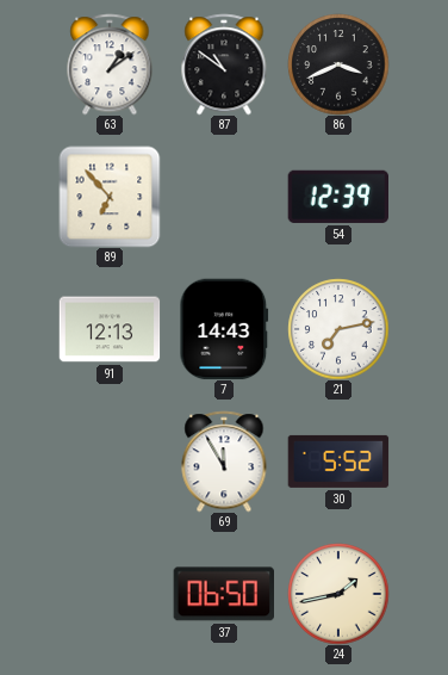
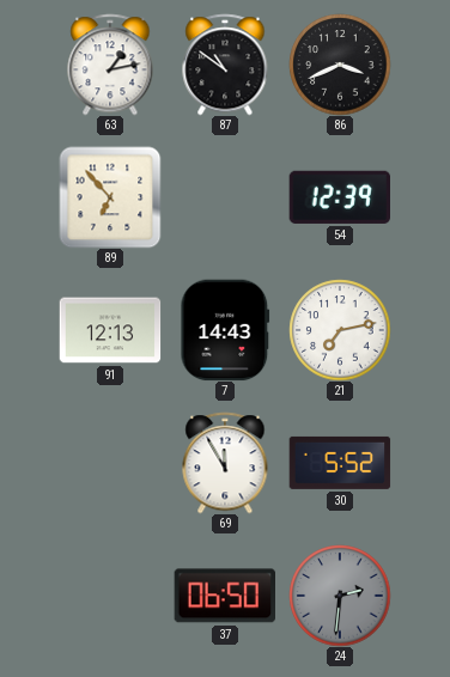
63: 1:09 -> 1:13
24: 1:43 -> 2:31
24 dial: cream -> grey
